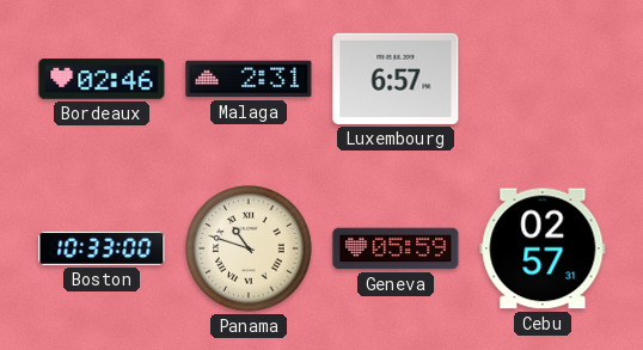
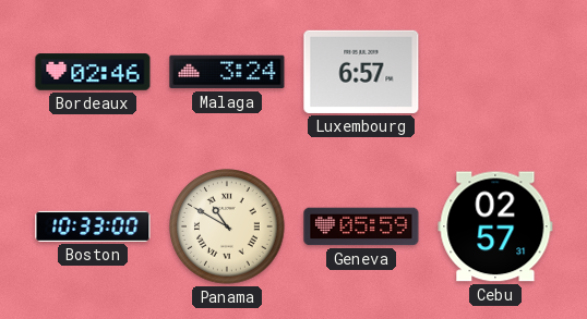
Malaga: 2:31 -> 3:24
Panama: 10:48 -> 10:50
